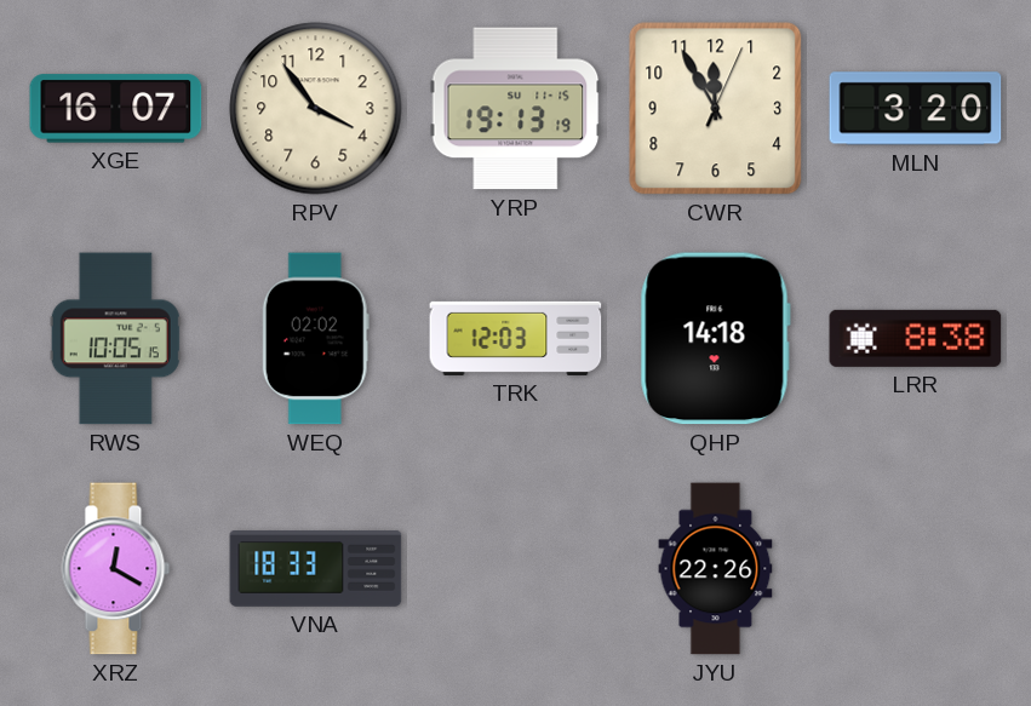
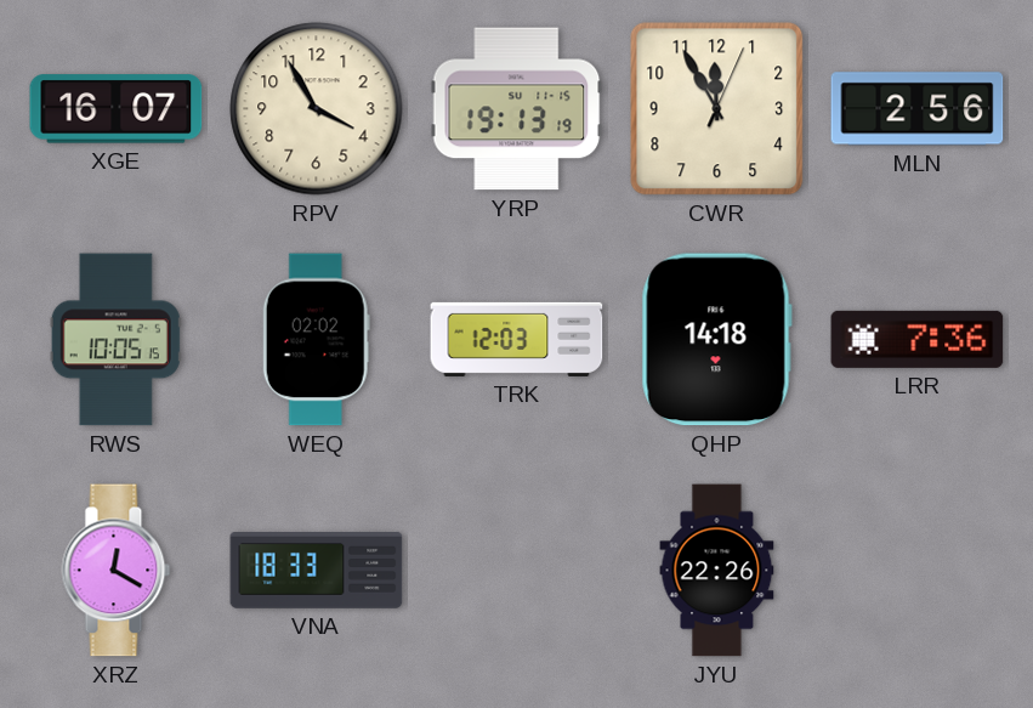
RPV: 3:54 -> 3:55
MLN: 3:20 -> 2:56
LRR: 8:38 -> 7:36
